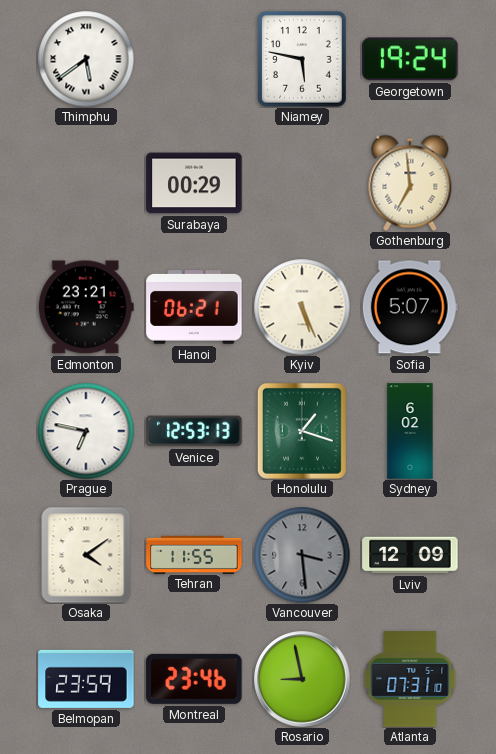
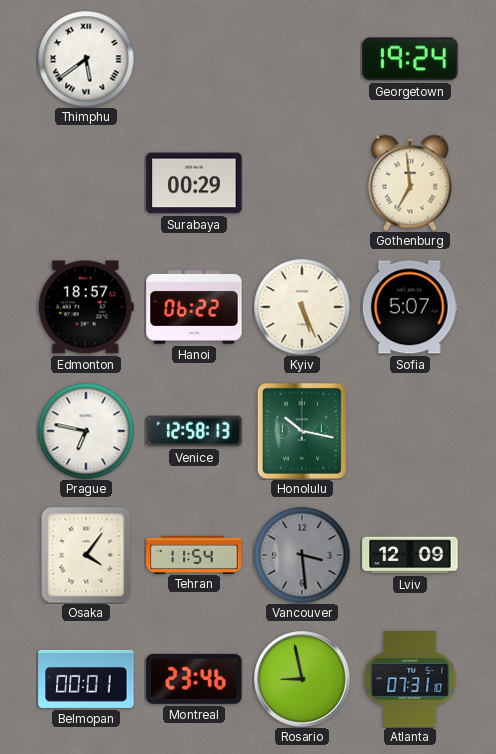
Niamey: 5:47 -> none
Edmonton: 23:21 -> 18:57
Hanoi: 06:21 -> 06:22
Venice: 12:53 -> 12:58
Honolulu: 1:18 -> 10:17
Sydney: 6:02 -> none
Osaka: 4:09 -> 4:06
Tehran: 11:55 -> 11:54
Belmopan: 23:59 -> 00:01
